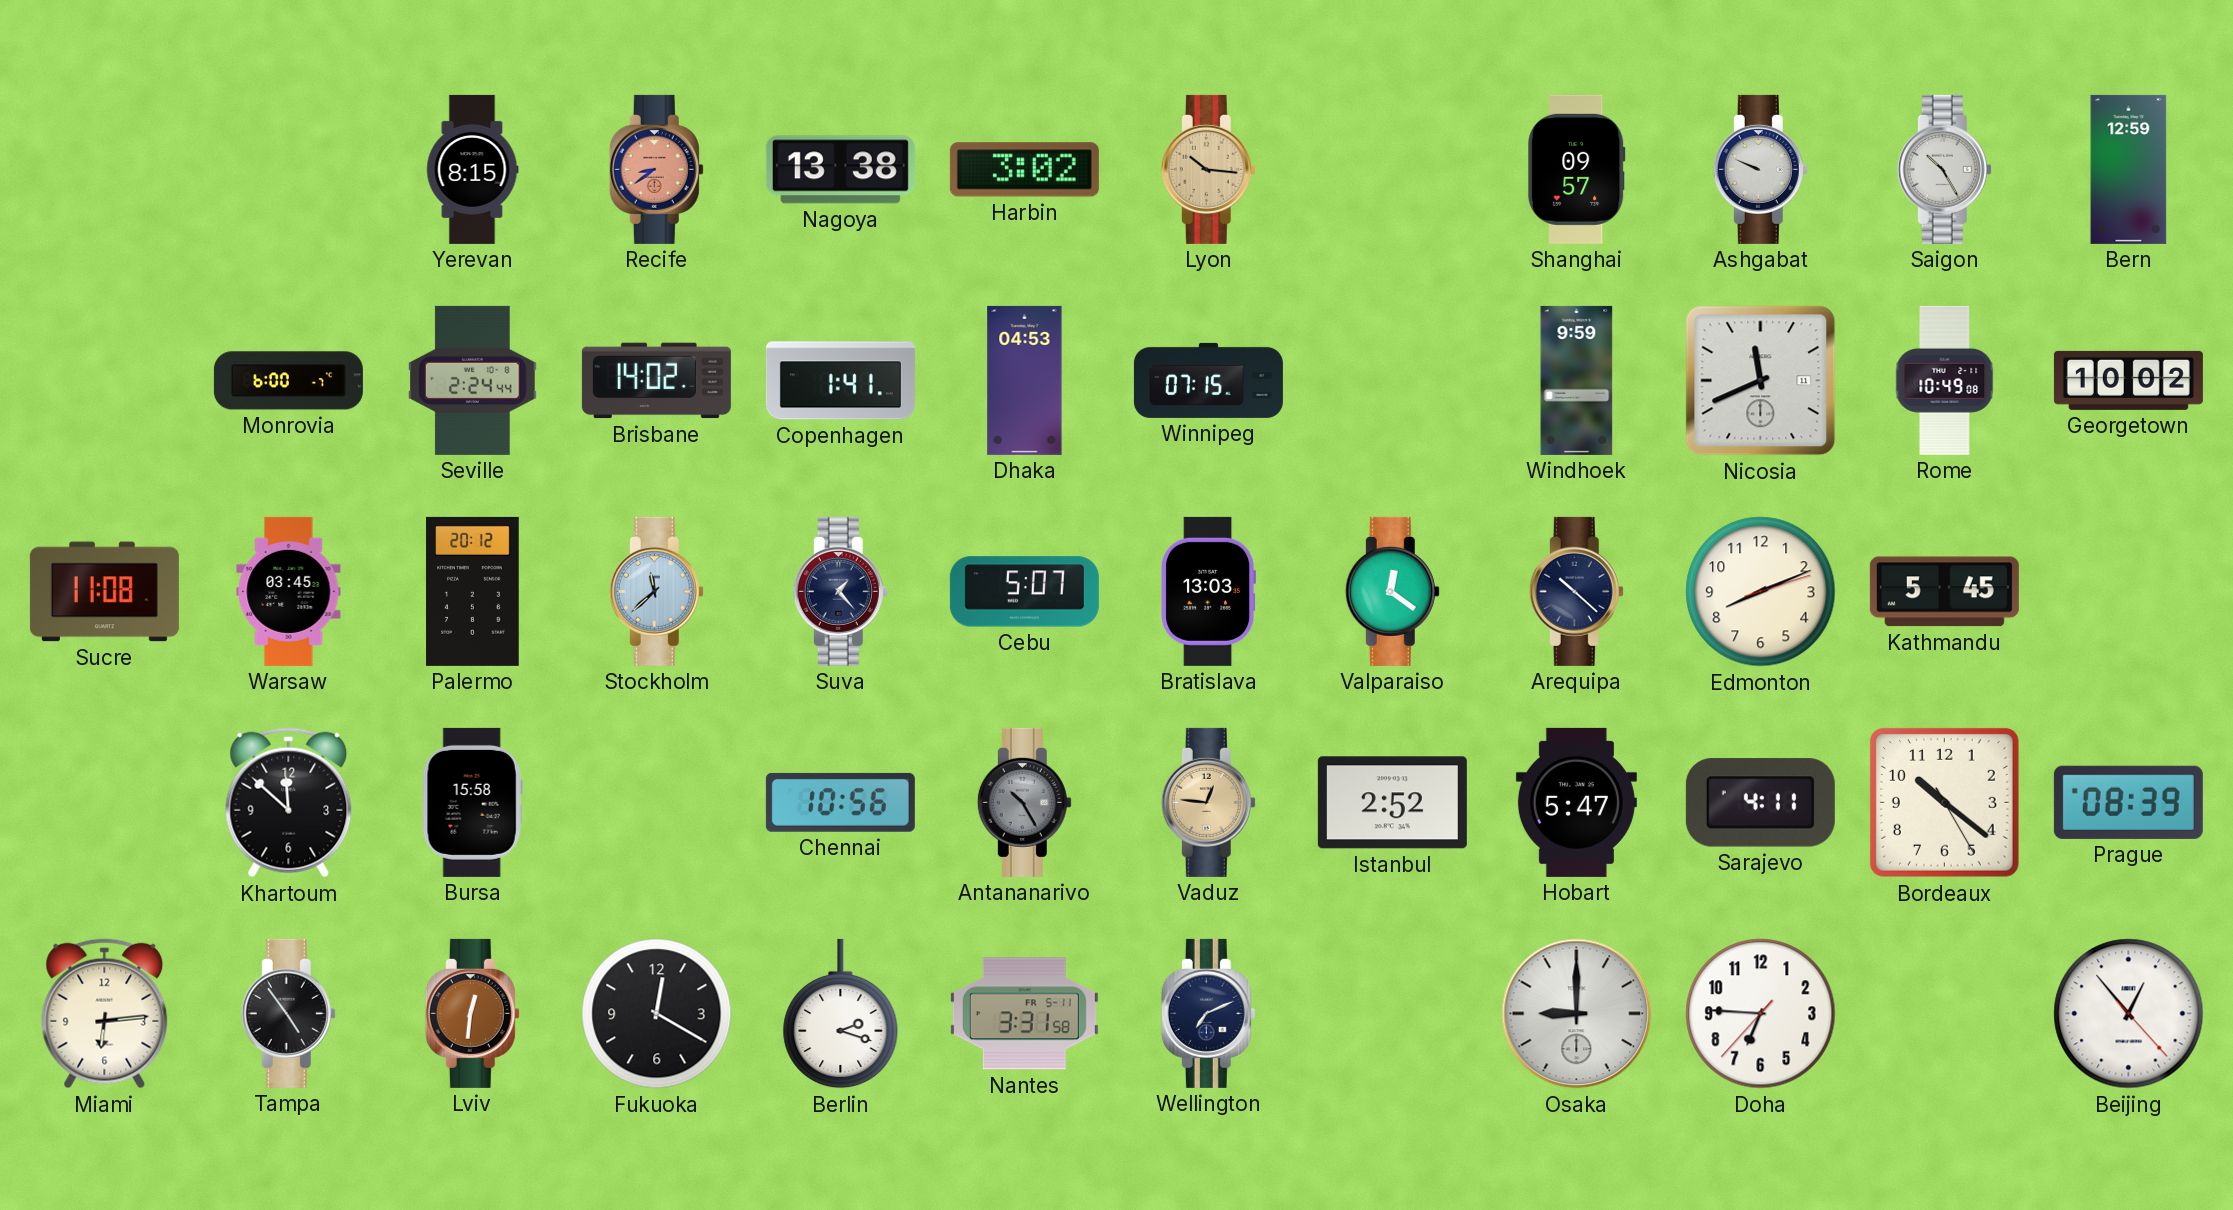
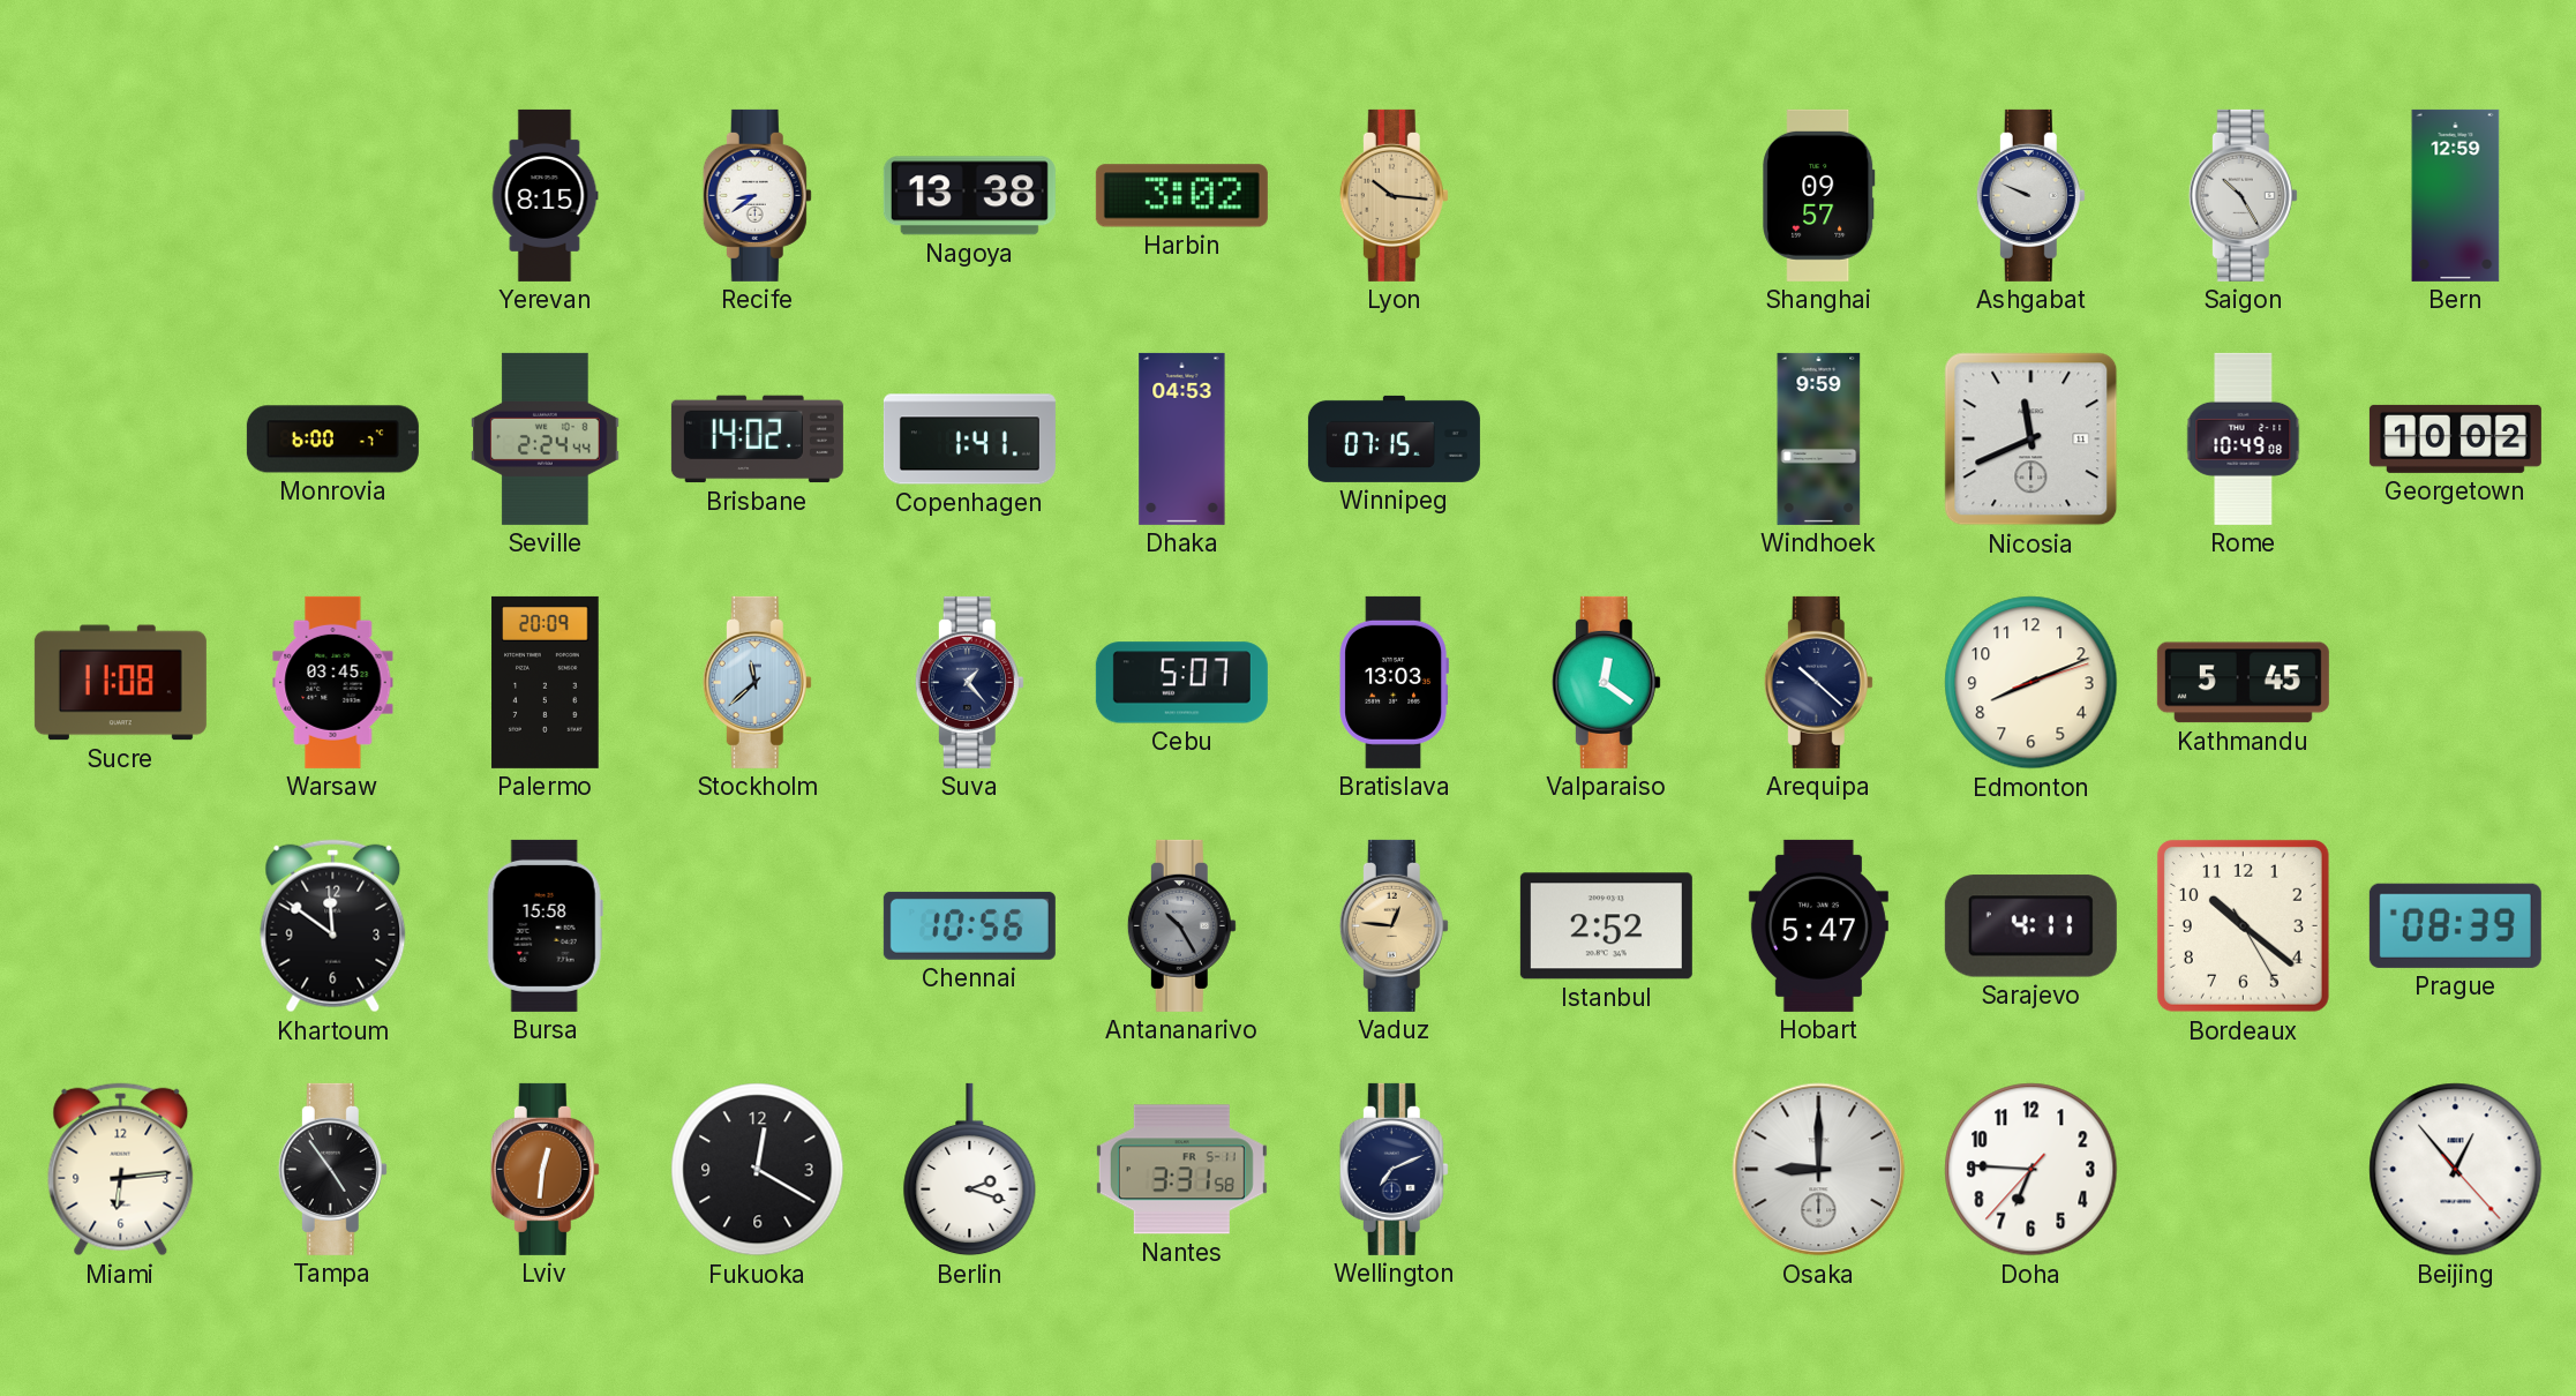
Recife dial: salmon -> white
Palermo: 20:12 -> 20:09
Khartoum: 11:52 -> 11:51
